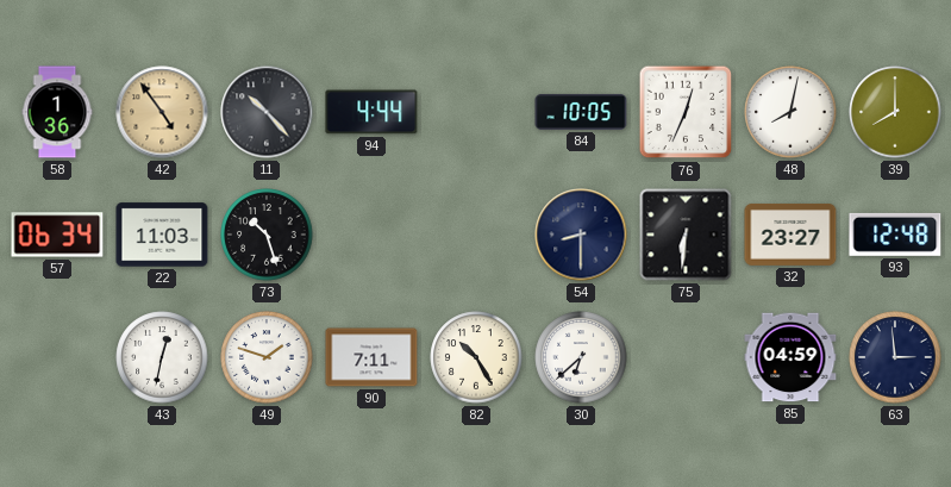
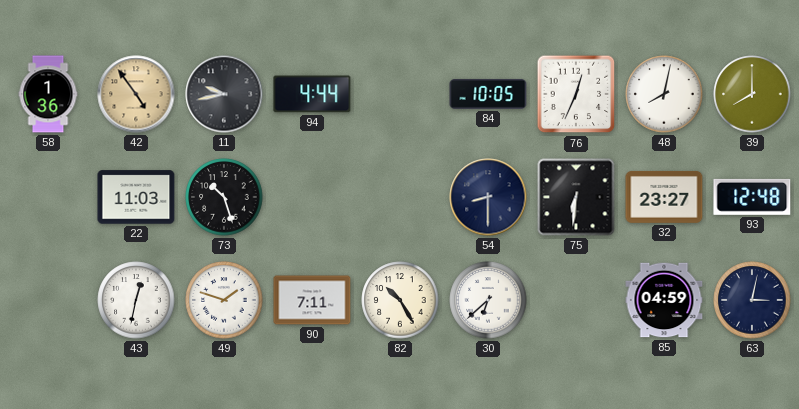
11: 10:23 -> 9:43
57: 06:34 -> none
63: 2:59 -> 3:02
